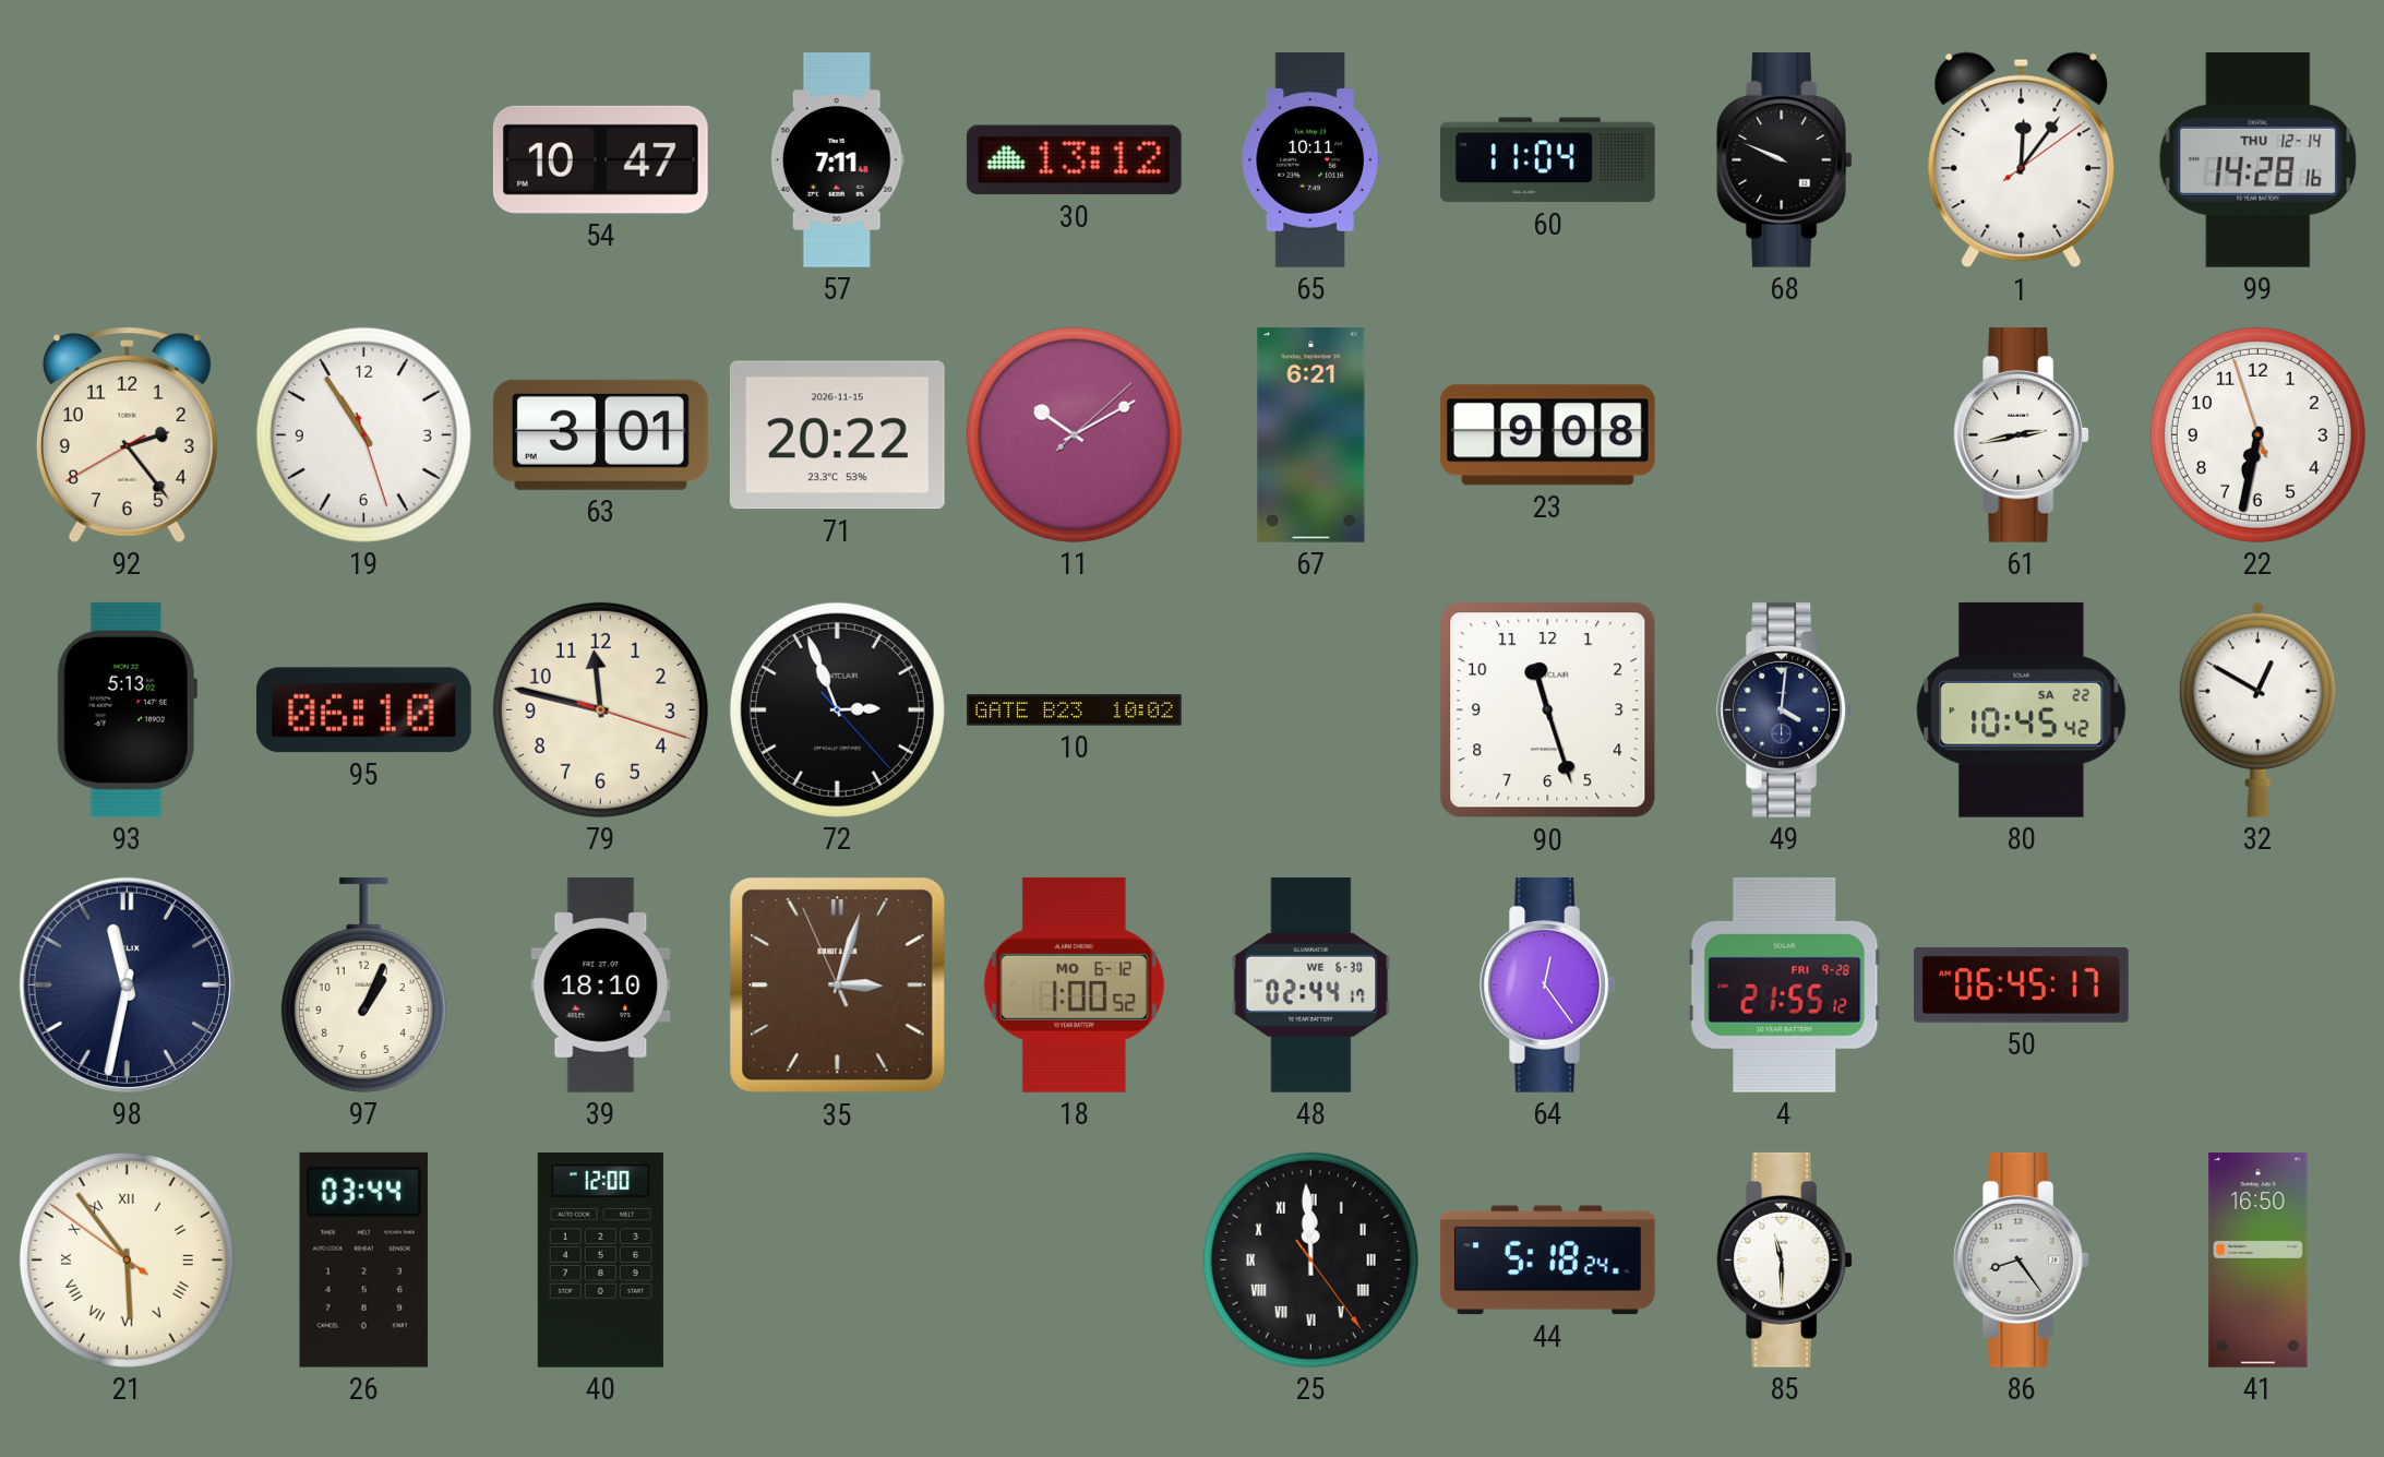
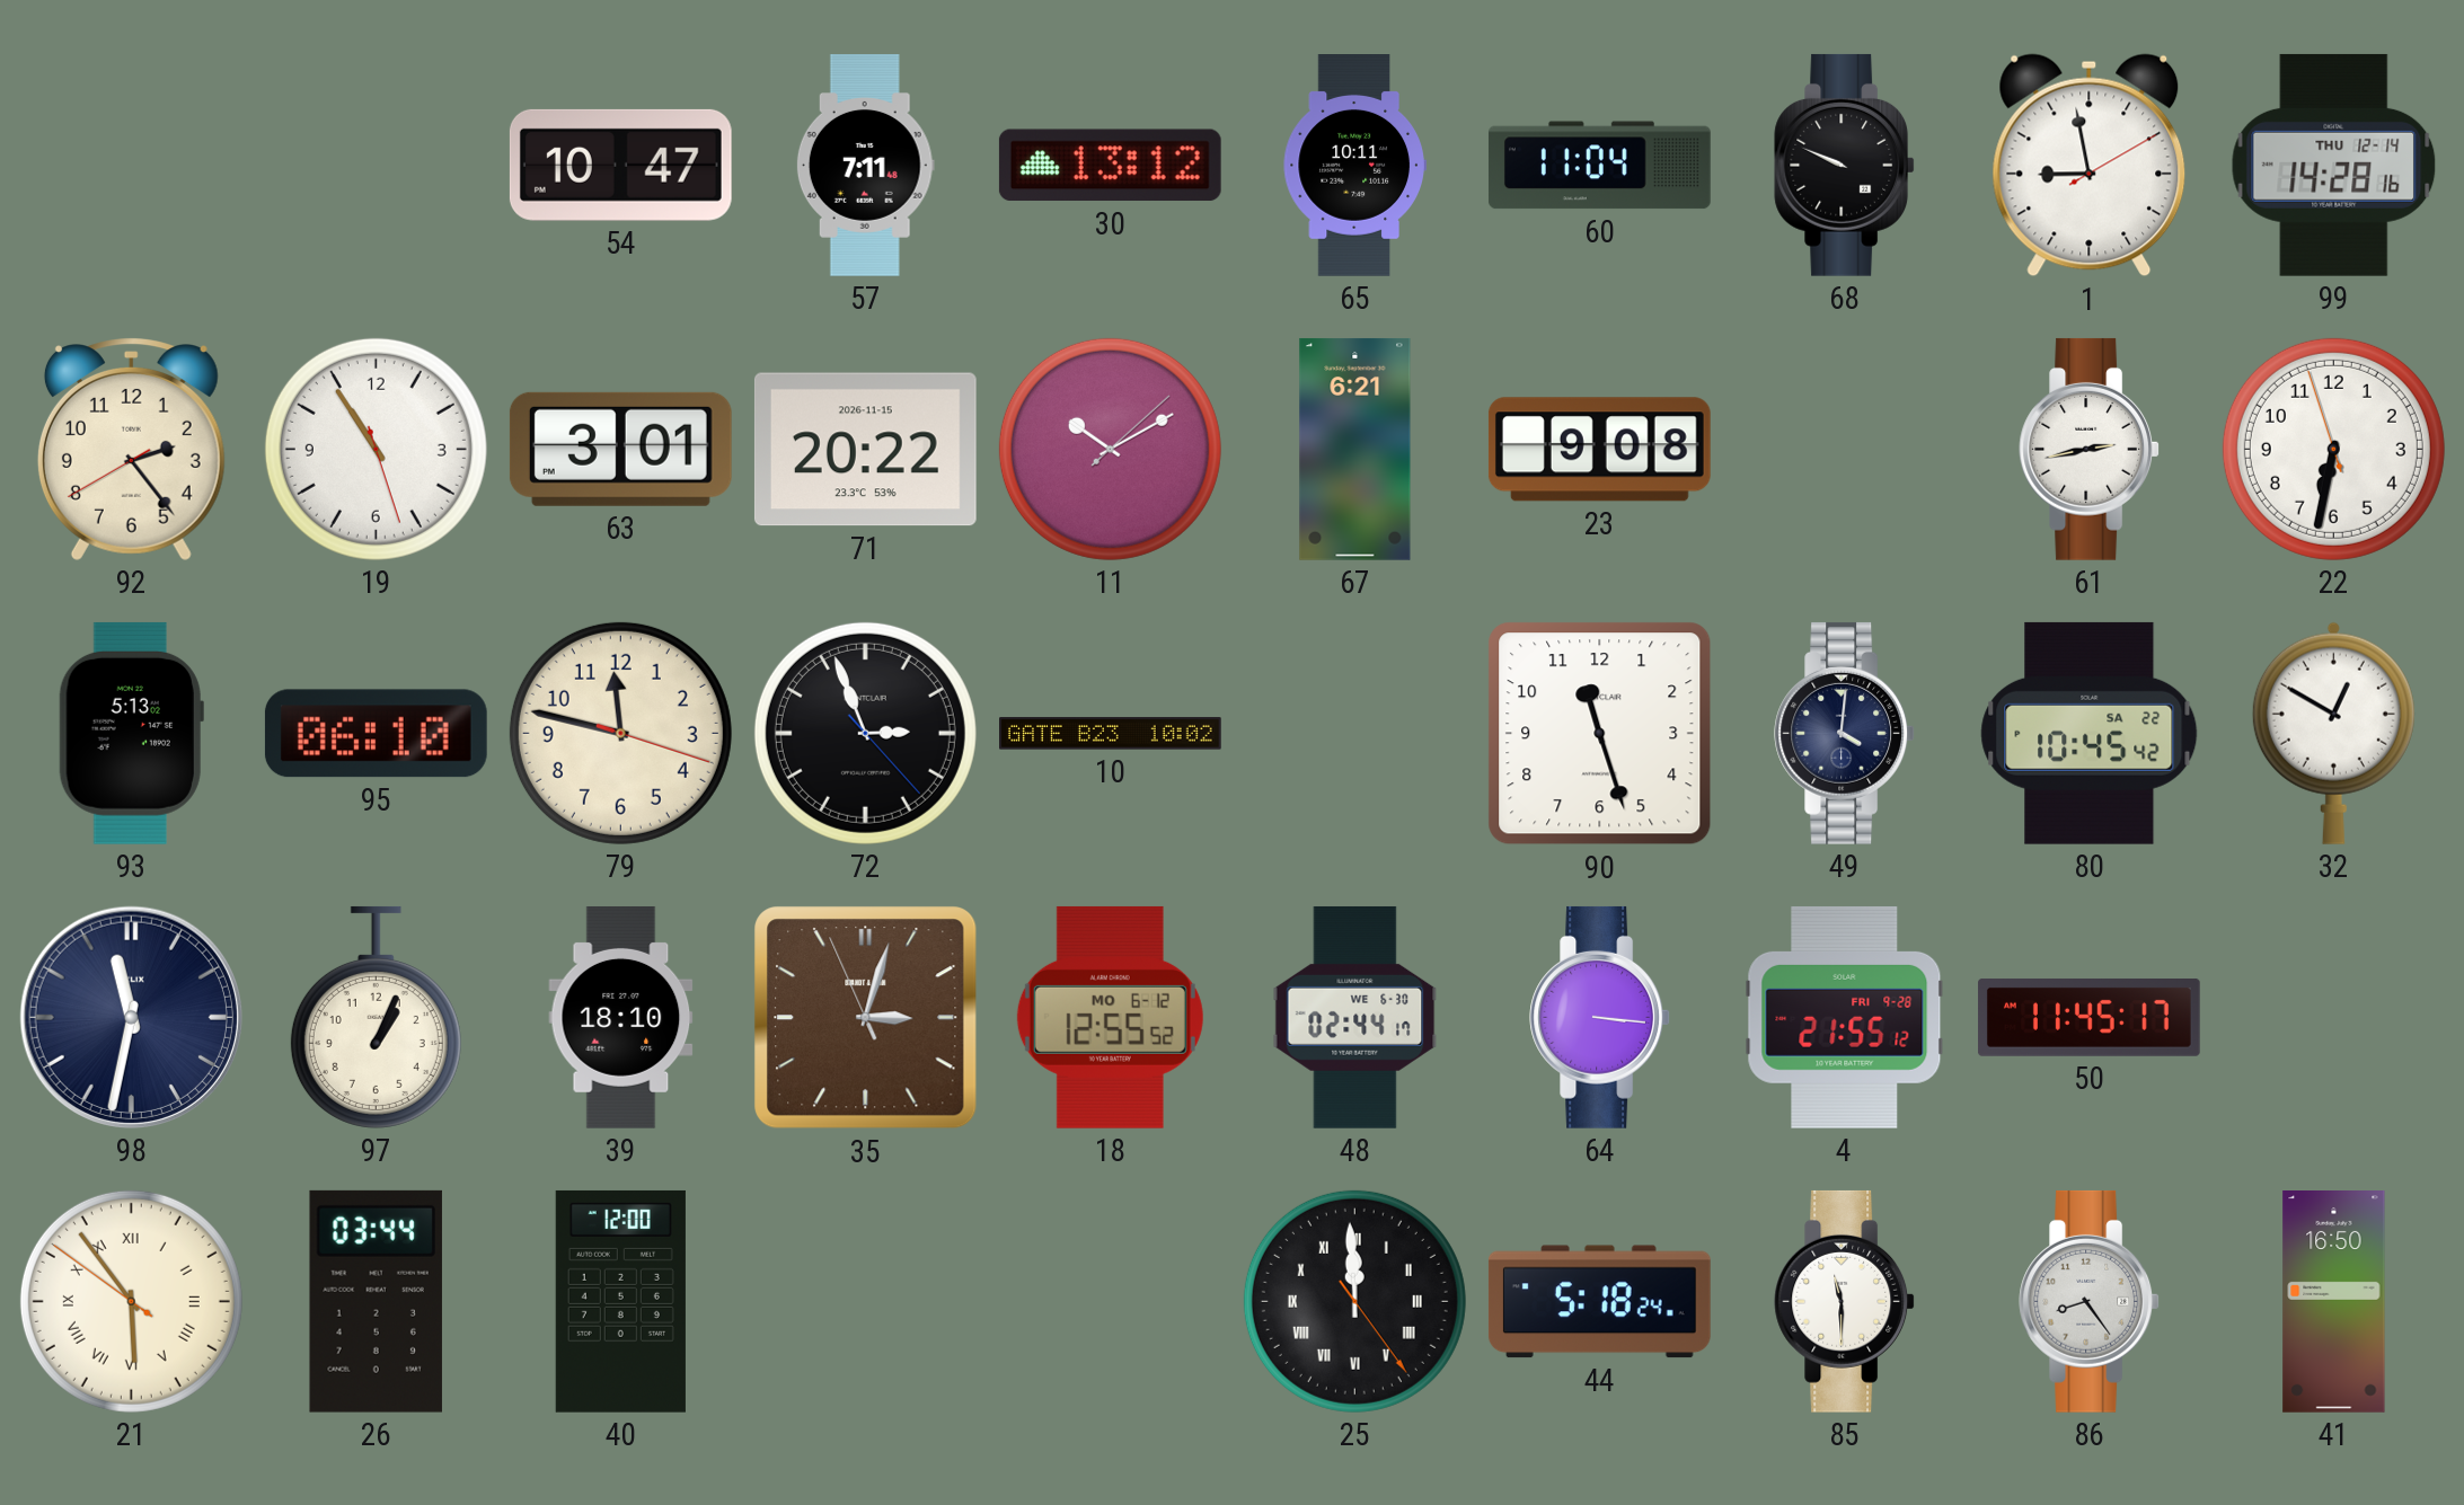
1: 12:06 -> 8:58
18: 1:00 -> 12:55
64: 12:24 -> 3:16
50: 06:45 -> 11:45
